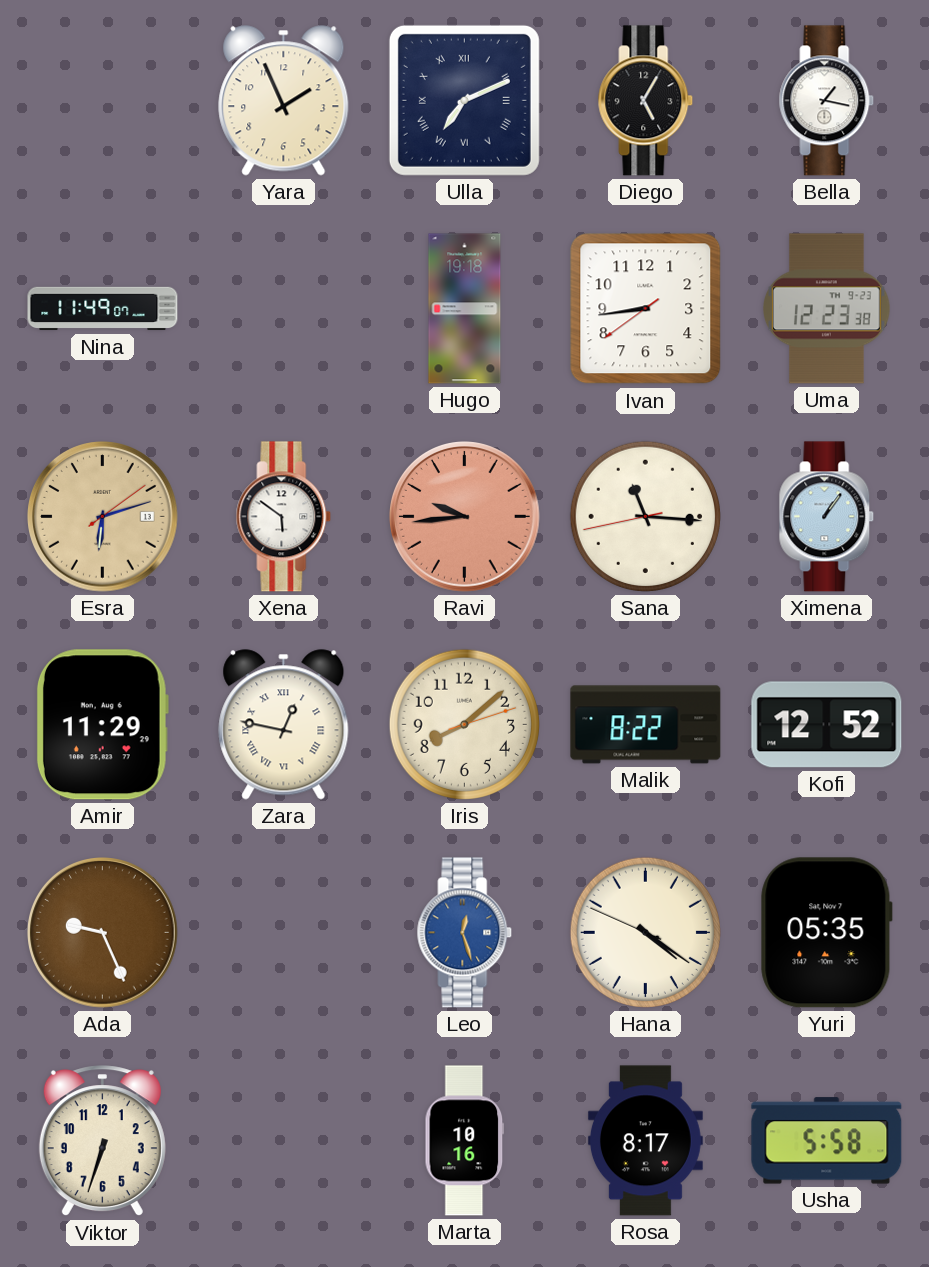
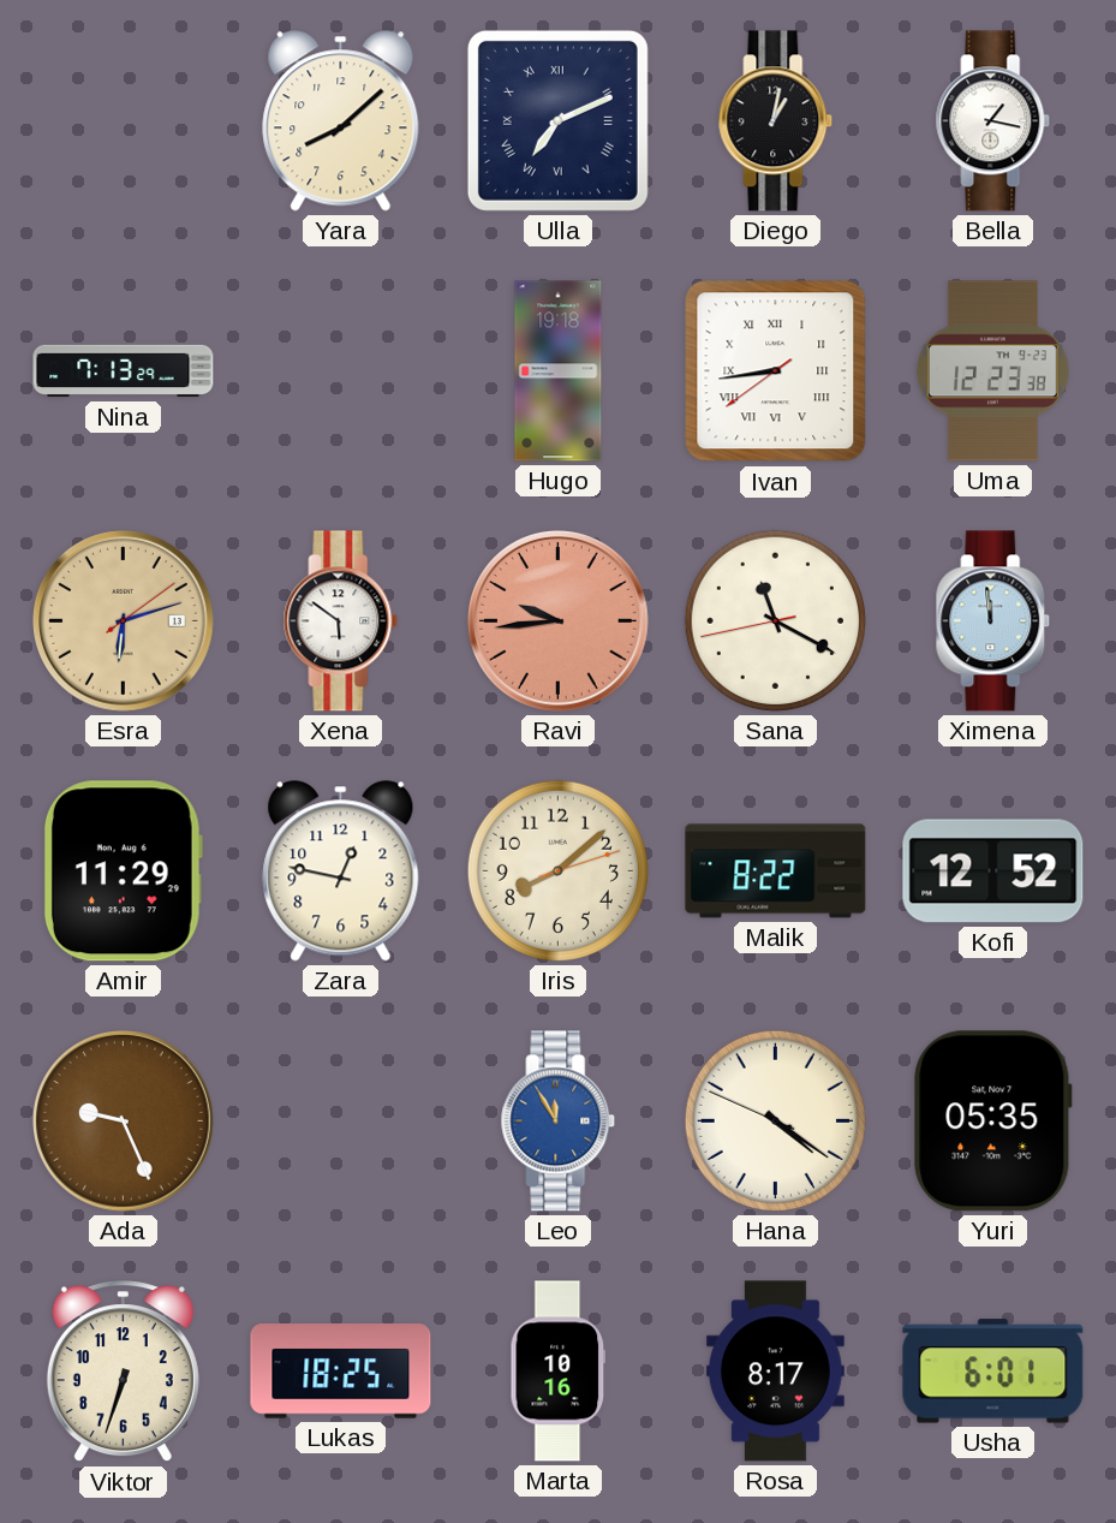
Yara: 1:56 -> 8:08
Diego: 5:05 -> 1:02
Nina: 11:49 -> 7:13
Ivan numerals: Arabic -> Roman
Sana: 11:15 -> 11:19
Ximena: 1:06 -> 11:59
Zara numerals: Roman -> Arabic
Leo: 12:27 -> 11:55
Lukas: none -> 18:25
Usha: 5:58 -> 6:01
